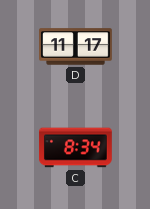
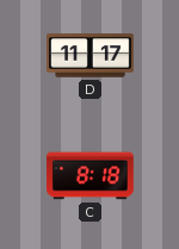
C: 8:34 -> 8:18
